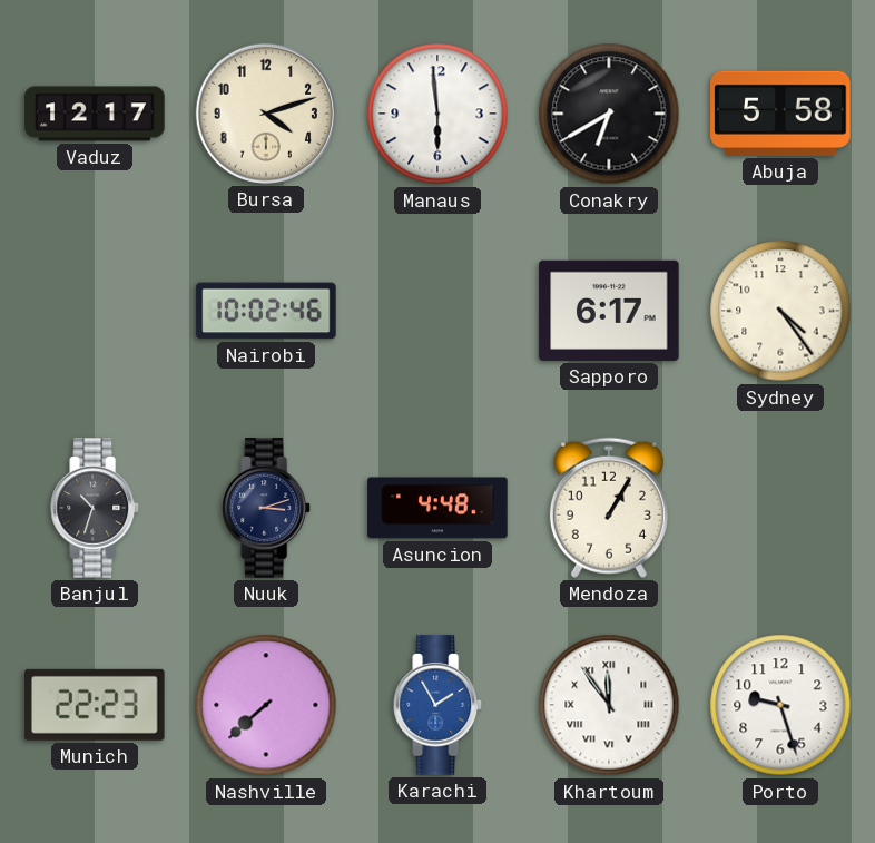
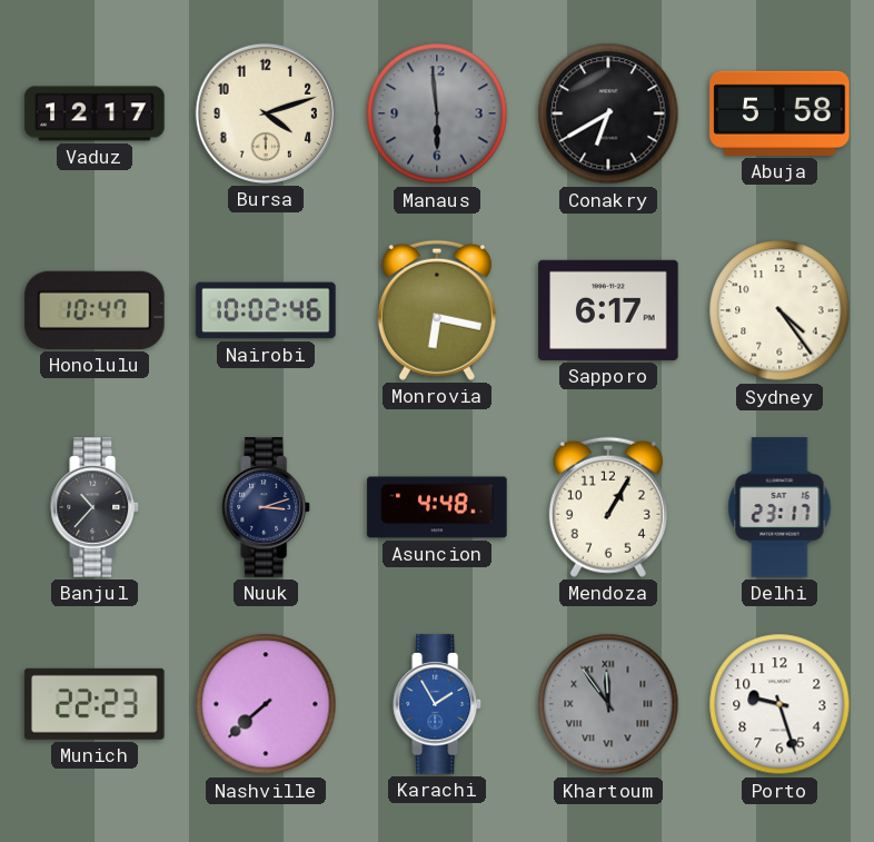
Manaus dial: white -> grey
Honolulu: none -> 10:47
Monrovia: none -> 6:17
Banjul: 10:33 -> 10:37
Delhi: none -> 23:17
Khartoum dial: white -> grey
